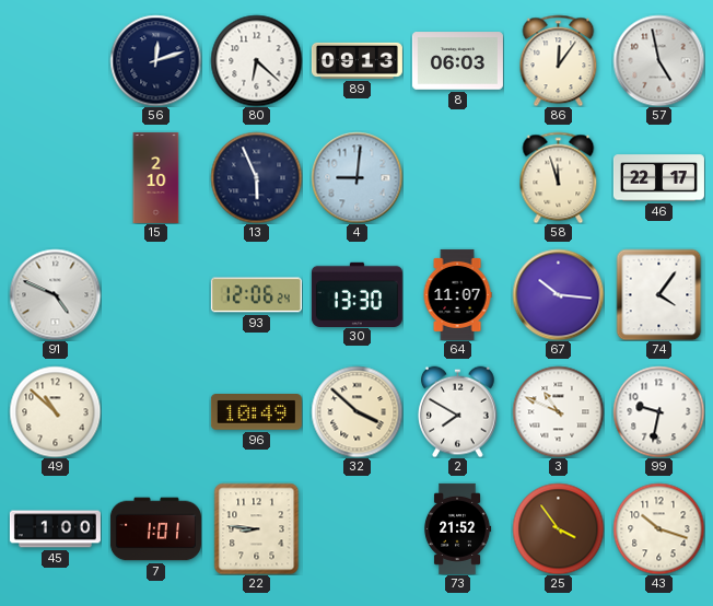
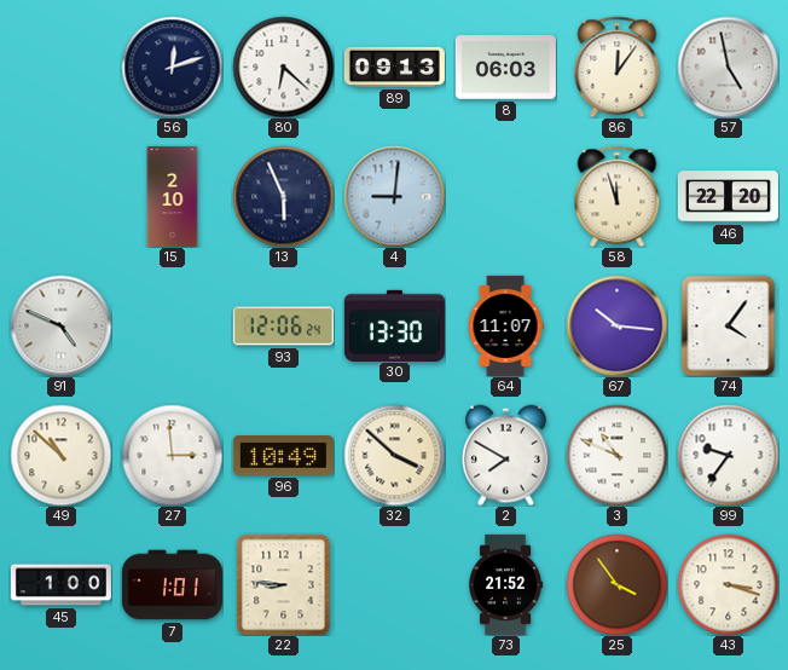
46: 22:17 -> 22:20
27: none -> 2:59
99: 9:32 -> 9:36
43: 10:18 -> 3:18
